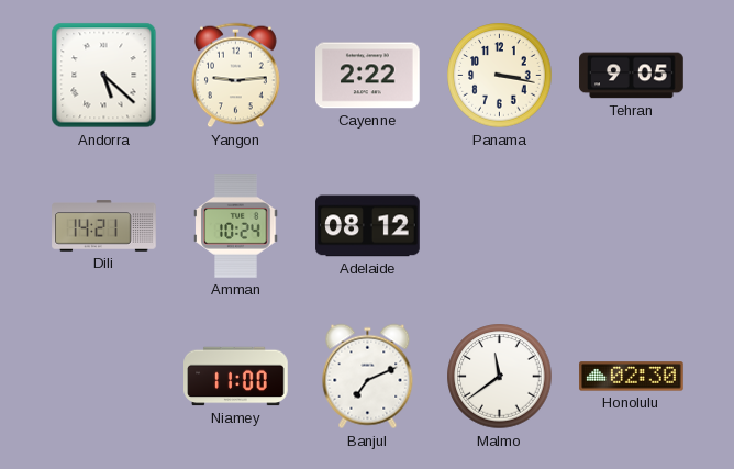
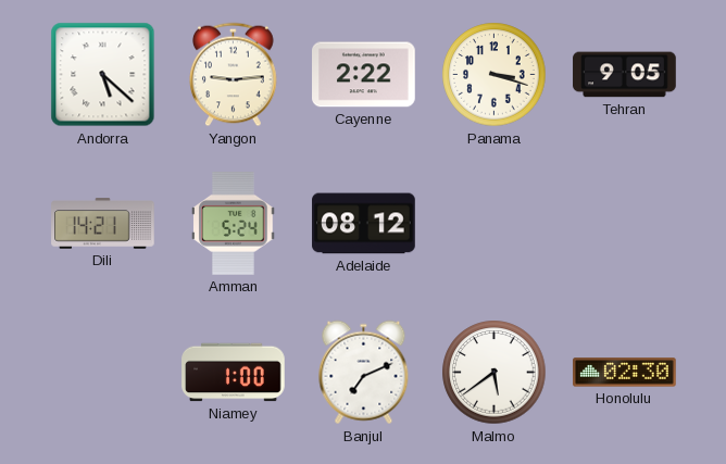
Panama: 3:17 -> 3:18
Amman: 10:24 -> 5:24
Niamey: 11:00 -> 1:00
Malmo: 11:39 -> 5:39
